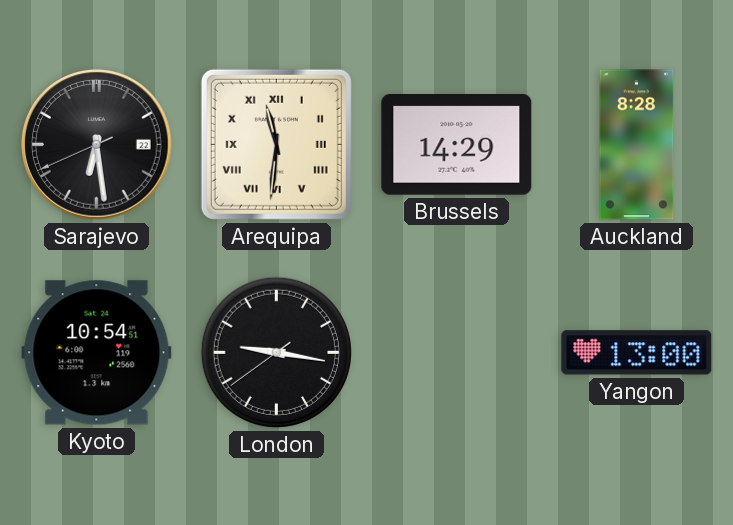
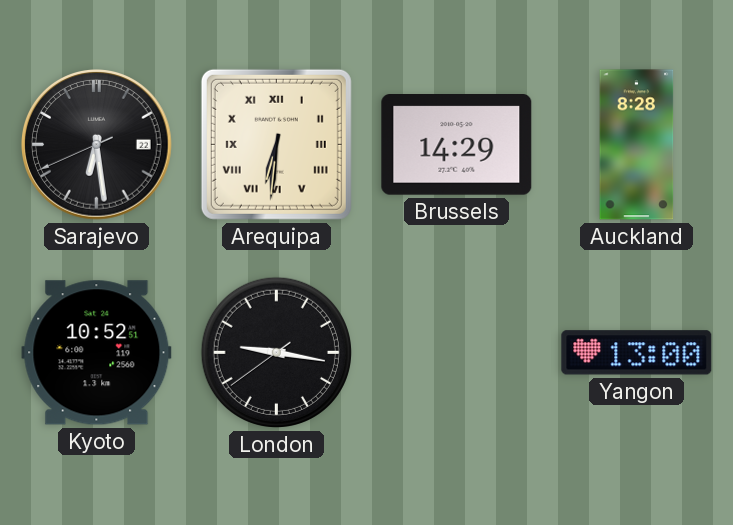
Arequipa: 11:31 -> 6:31
Kyoto: 10:54 -> 10:52
